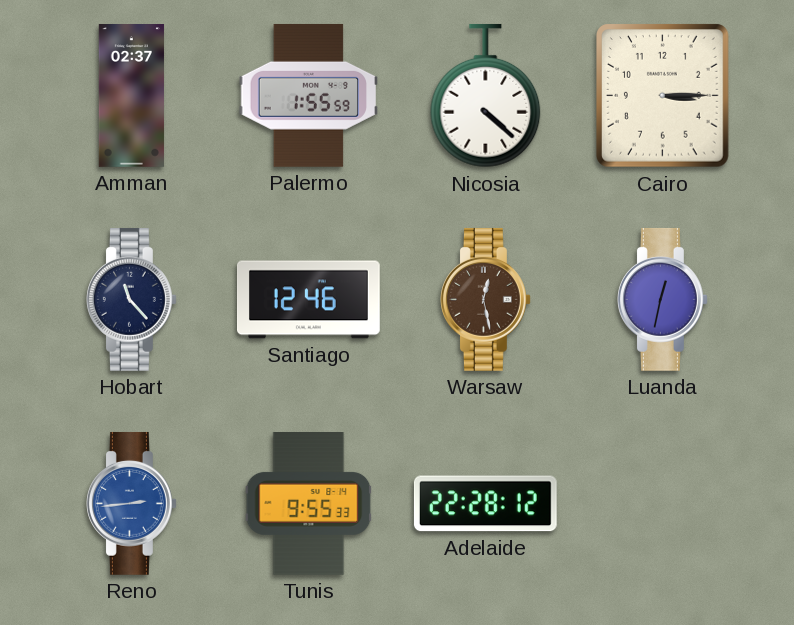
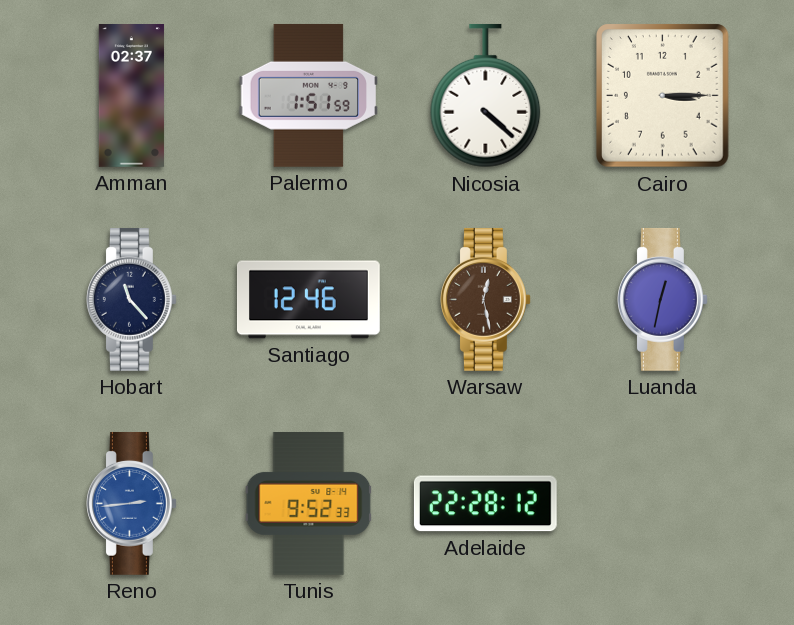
Palermo: 1:55 -> 1:51
Tunis: 9:55 -> 9:52
